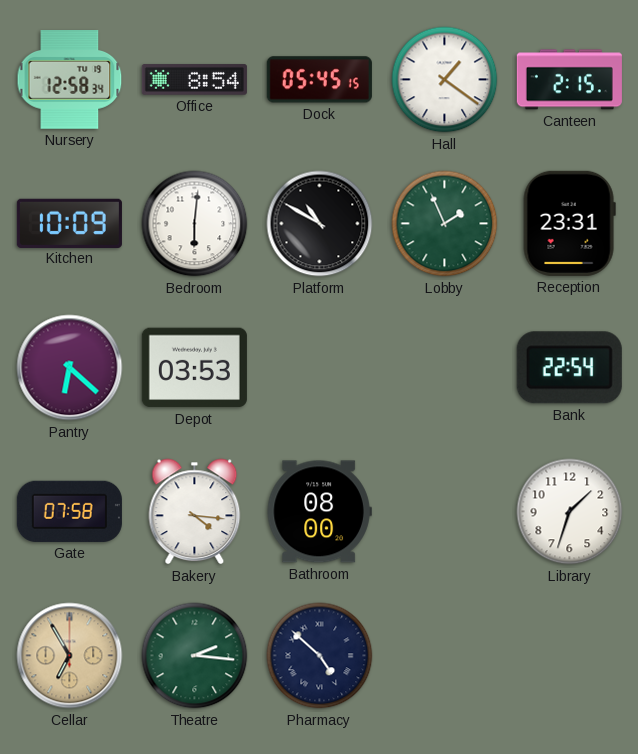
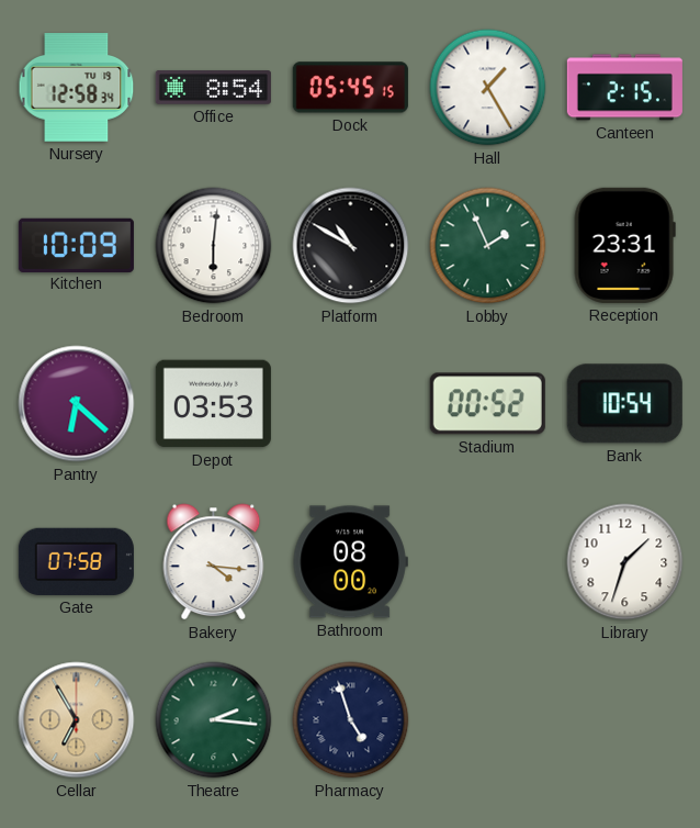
Hall: 1:21 -> 1:25
Stadium: none -> 00:52
Bank: 22:54 -> 10:54
Pharmacy: 4:52 -> 4:57
